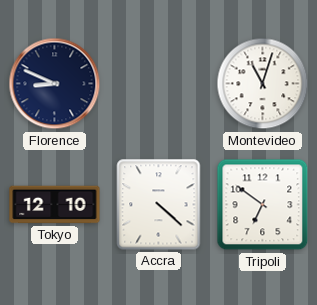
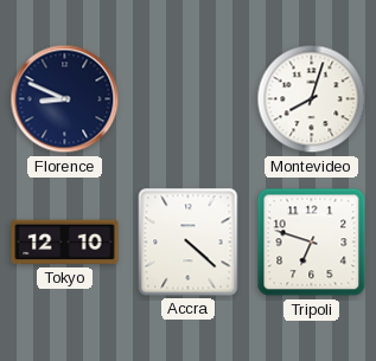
Montevideo: 11:03 -> 8:03
Tripoli: 6:51 -> 6:48
